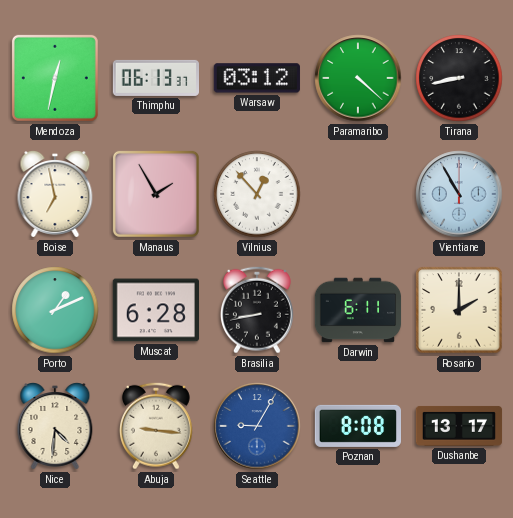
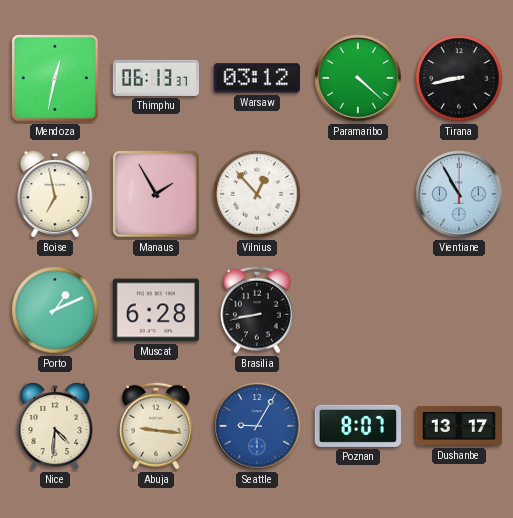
Darwin: 6:11 -> none
Rosario: 2:00 -> none
Poznan: 8:08 -> 8:07
